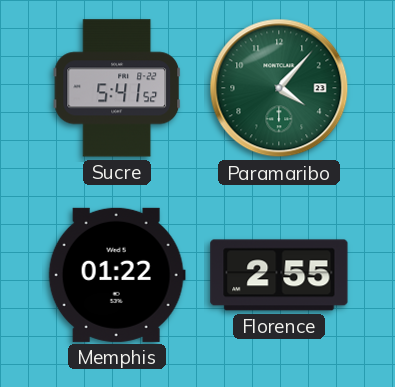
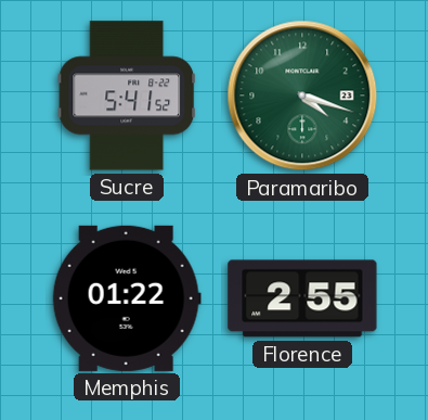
Paramaribo: 4:07 -> 4:18
